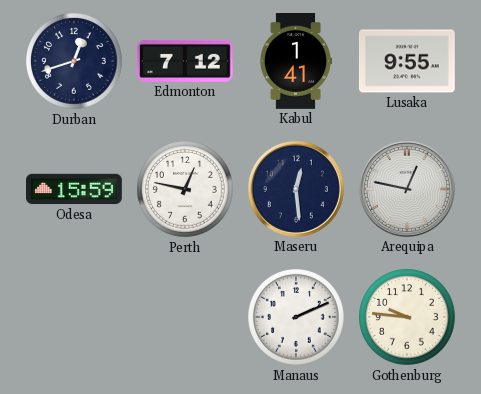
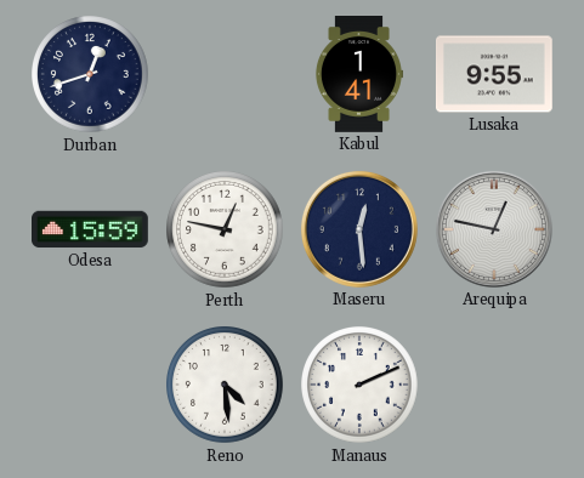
Edmonton: 7:12 -> none
Reno: none -> 4:29
Gothenburg: 9:46 -> none
